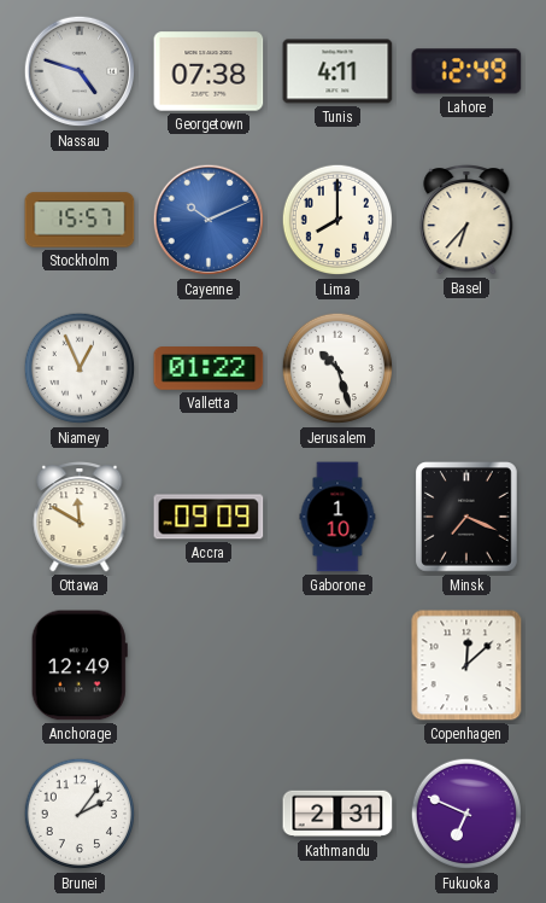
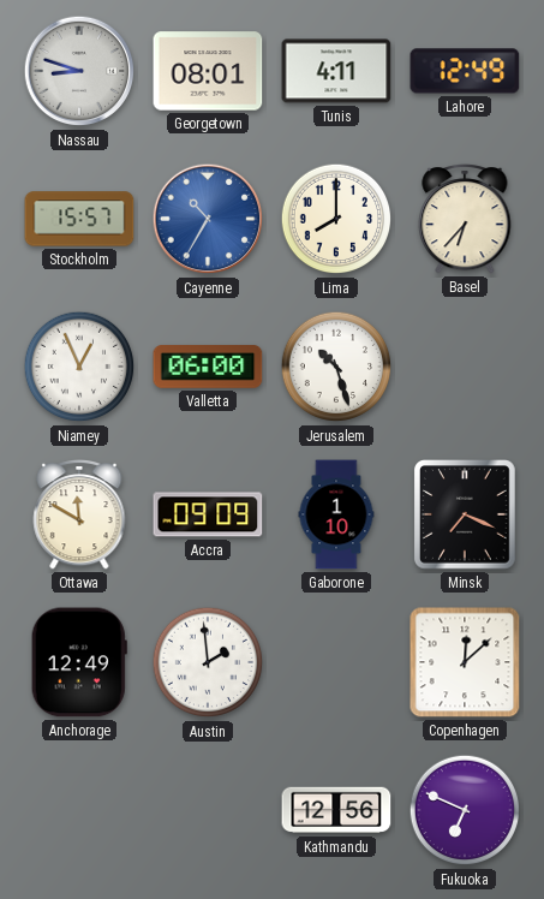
Nassau: 4:48 -> 8:48
Georgetown: 07:38 -> 08:01
Cayenne: 10:11 -> 10:35
Valletta: 01:22 -> 06:00
Austin: none -> 1:59
Brunei: 2:06 -> none
Kathmandu: 2:31 -> 12:56
